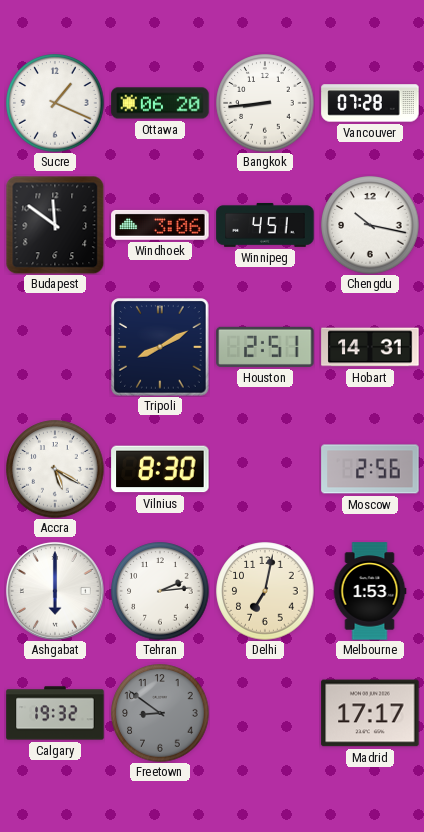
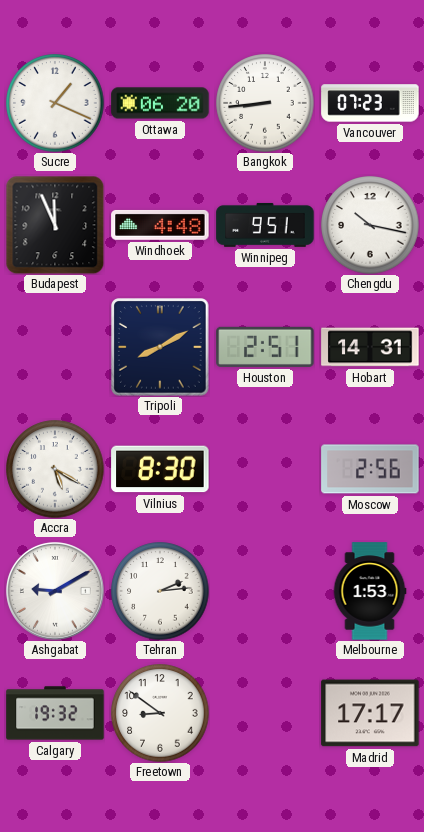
Vancouver: 07:28 -> 07:23
Budapest: 11:51 -> 11:56
Windhoek: 3:06 -> 4:48
Winnipeg: 4:51 -> 9:51
Ashgabat: 6:00 -> 9:10
Delhi: 7:02 -> none
Freetown dial: grey -> white
